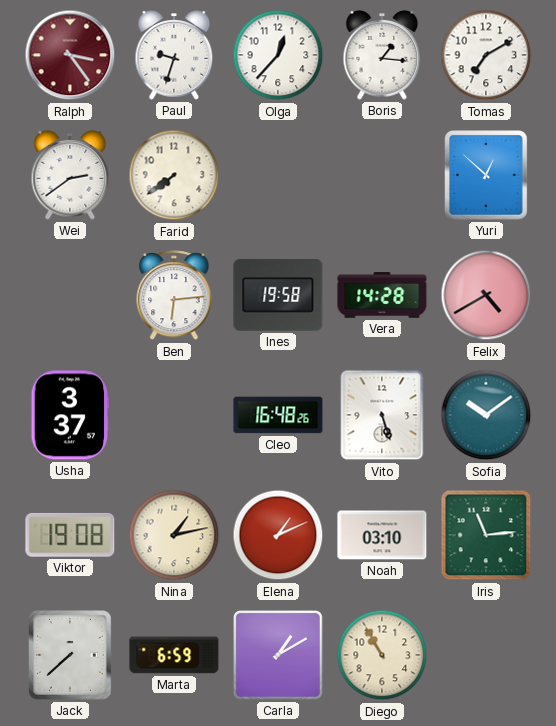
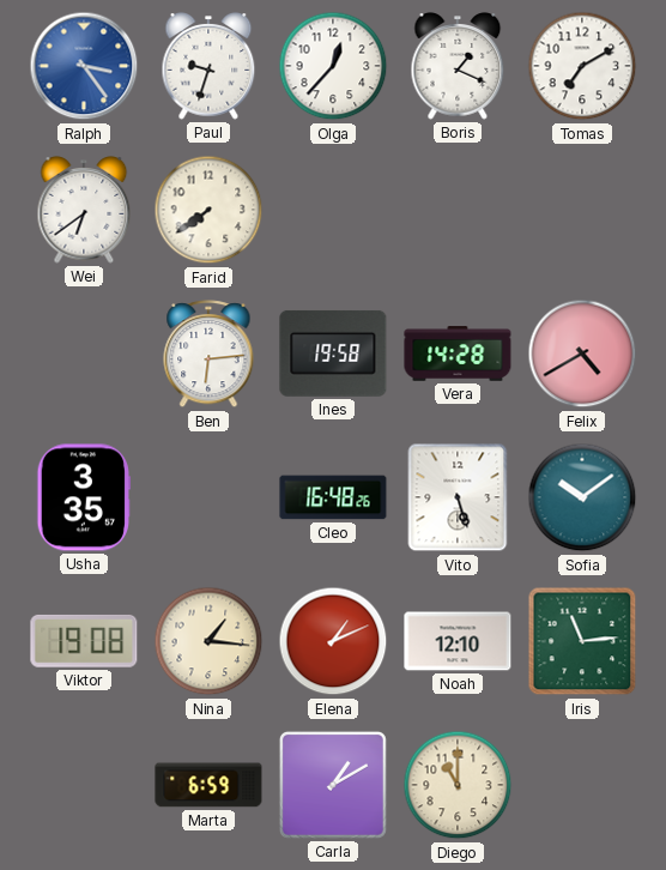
Ralph dial: burgundy -> blue
Boris: 1:16 -> 1:19
Wei: 2:39 -> 6:39
Yuri: 12:52 -> none
Usha: 3:37 -> 3:35
Nina: 1:13 -> 1:16
Noah: 03:10 -> 12:10
Jack: 7:38 -> none
Diego: 10:55 -> 11:00
